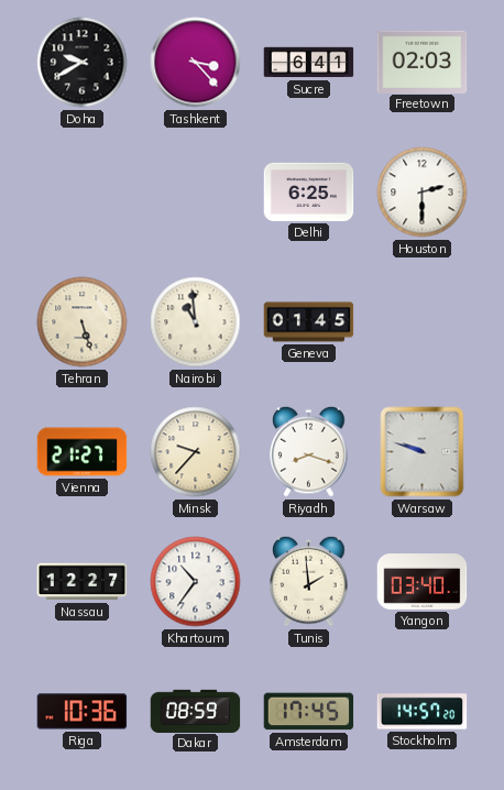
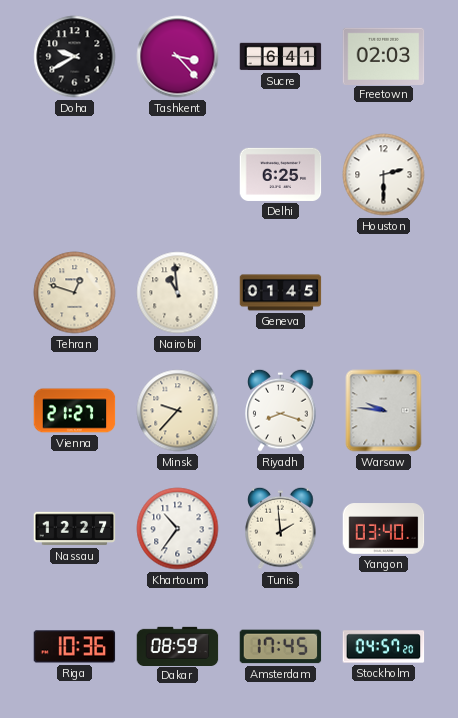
Tehran: 5:27 -> 12:48
Warsaw: 9:48 -> 9:46
Stockholm: 14:57 -> 04:57
